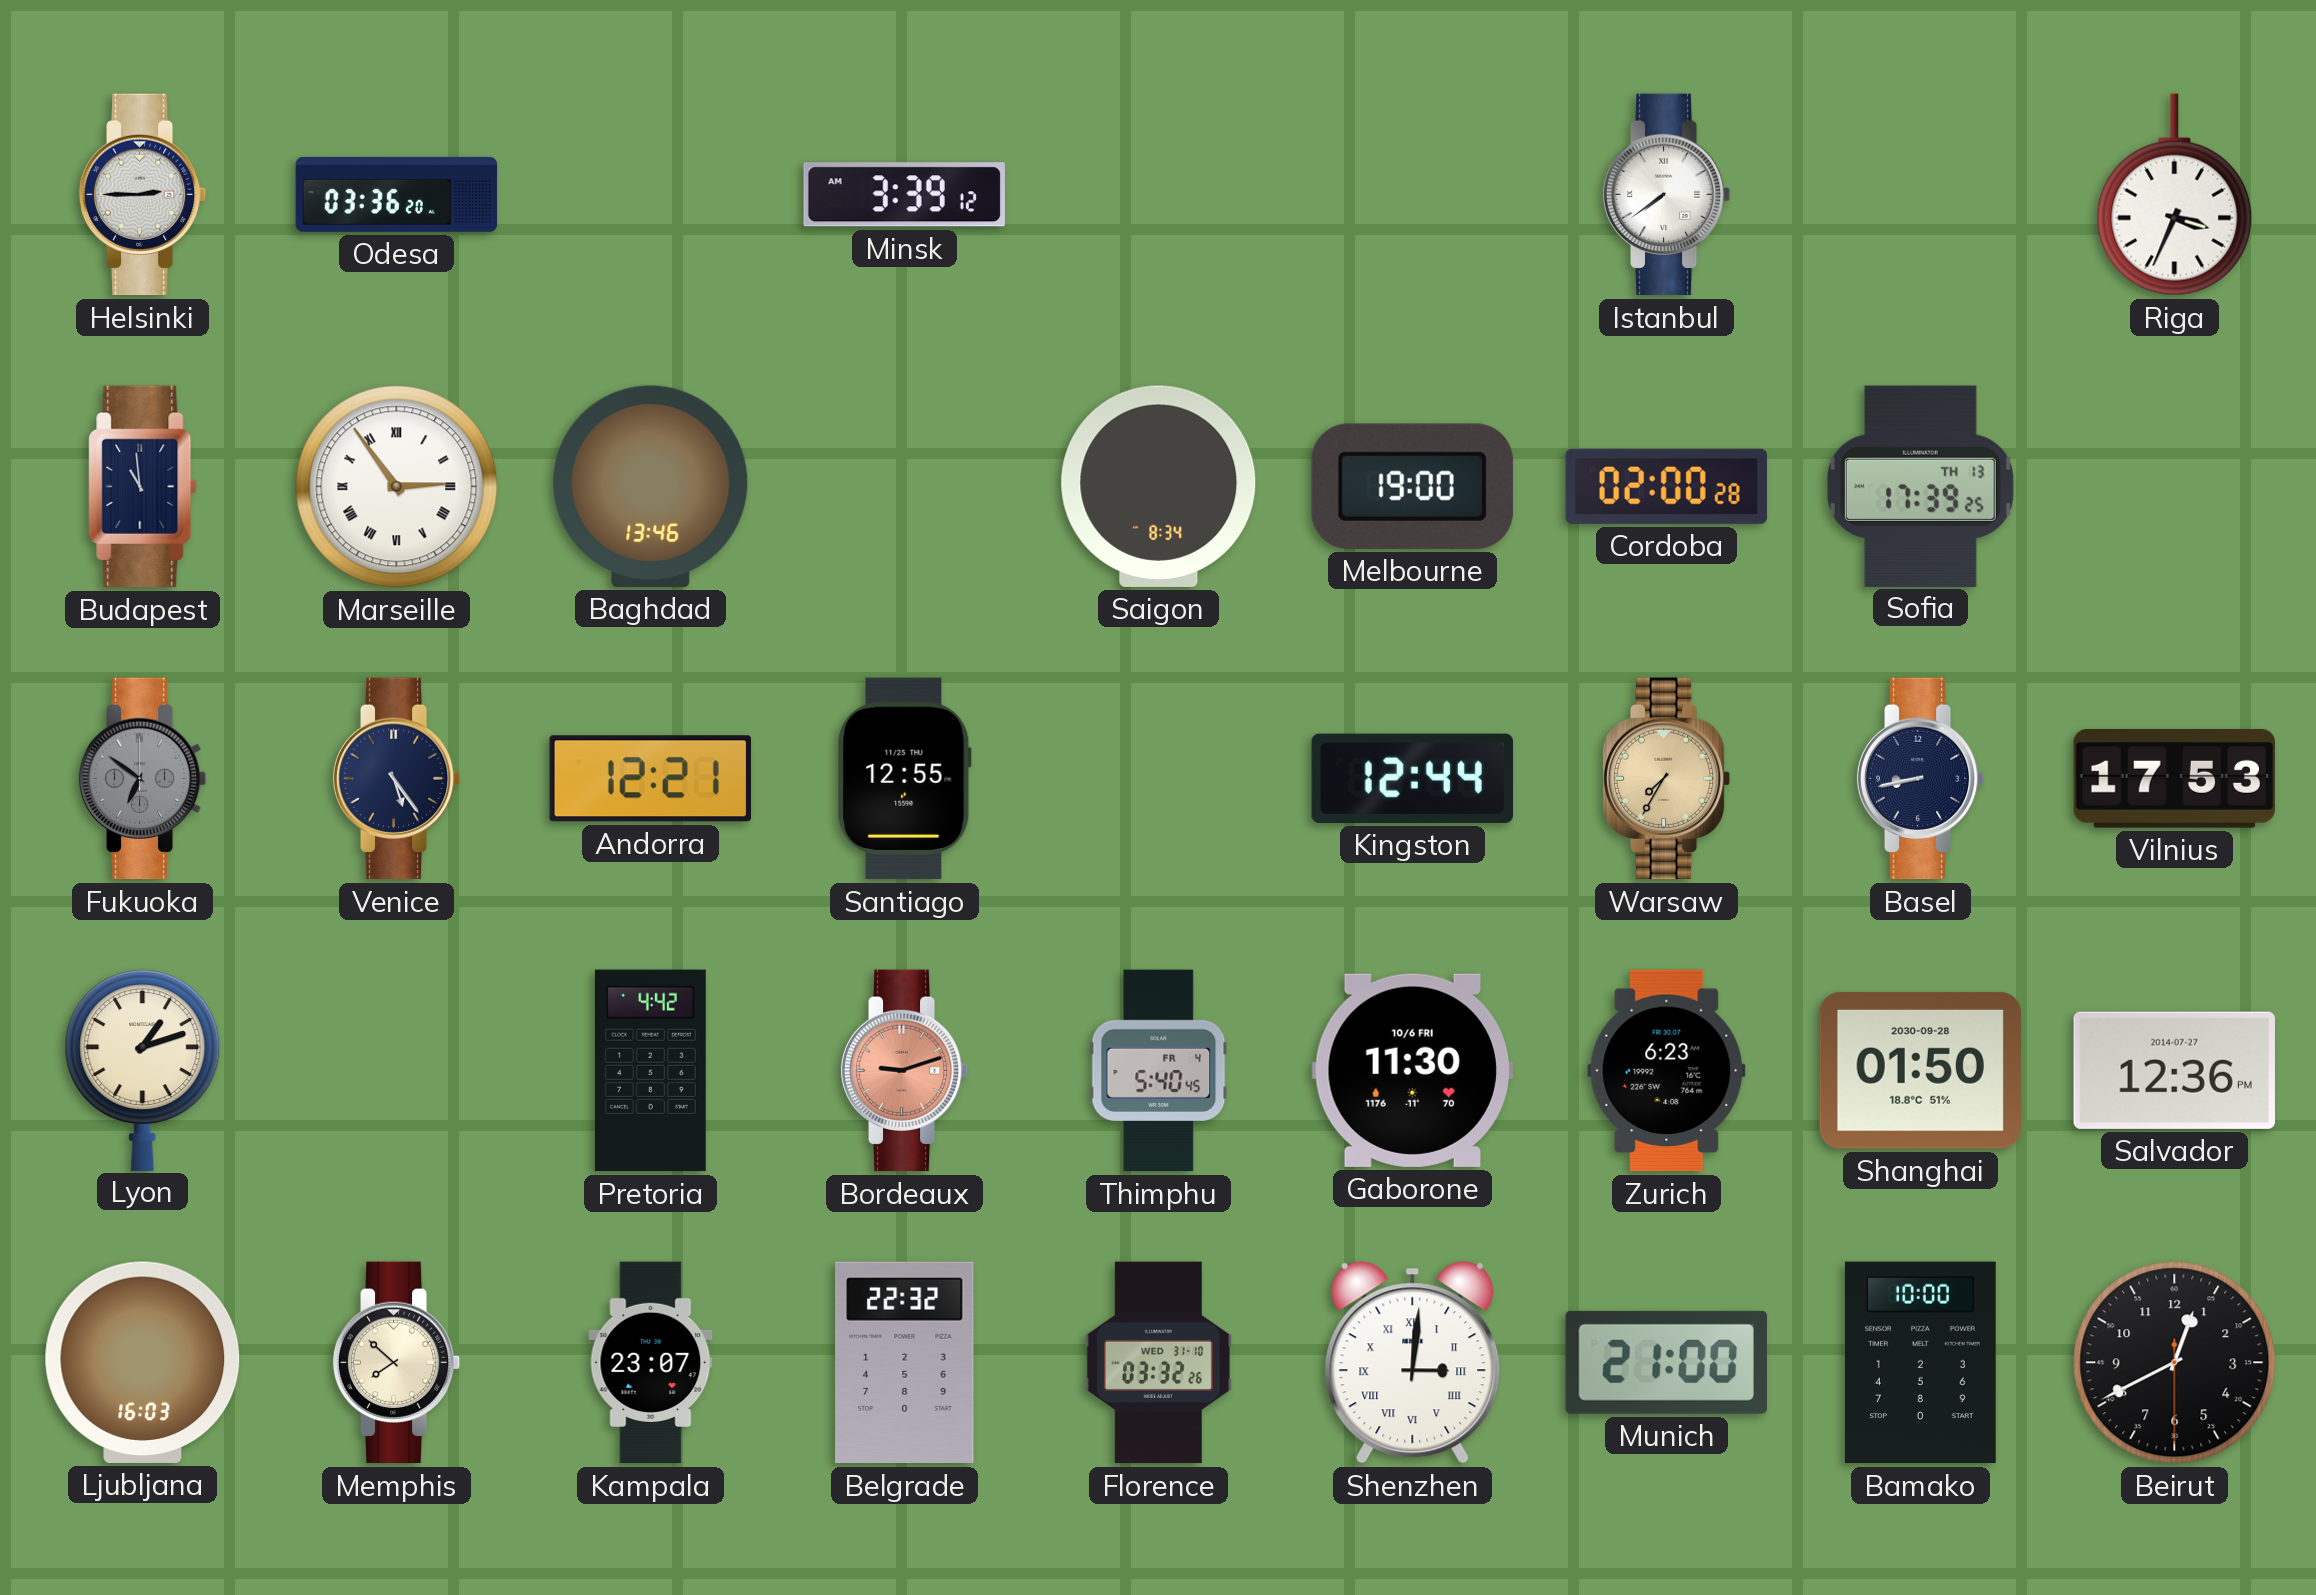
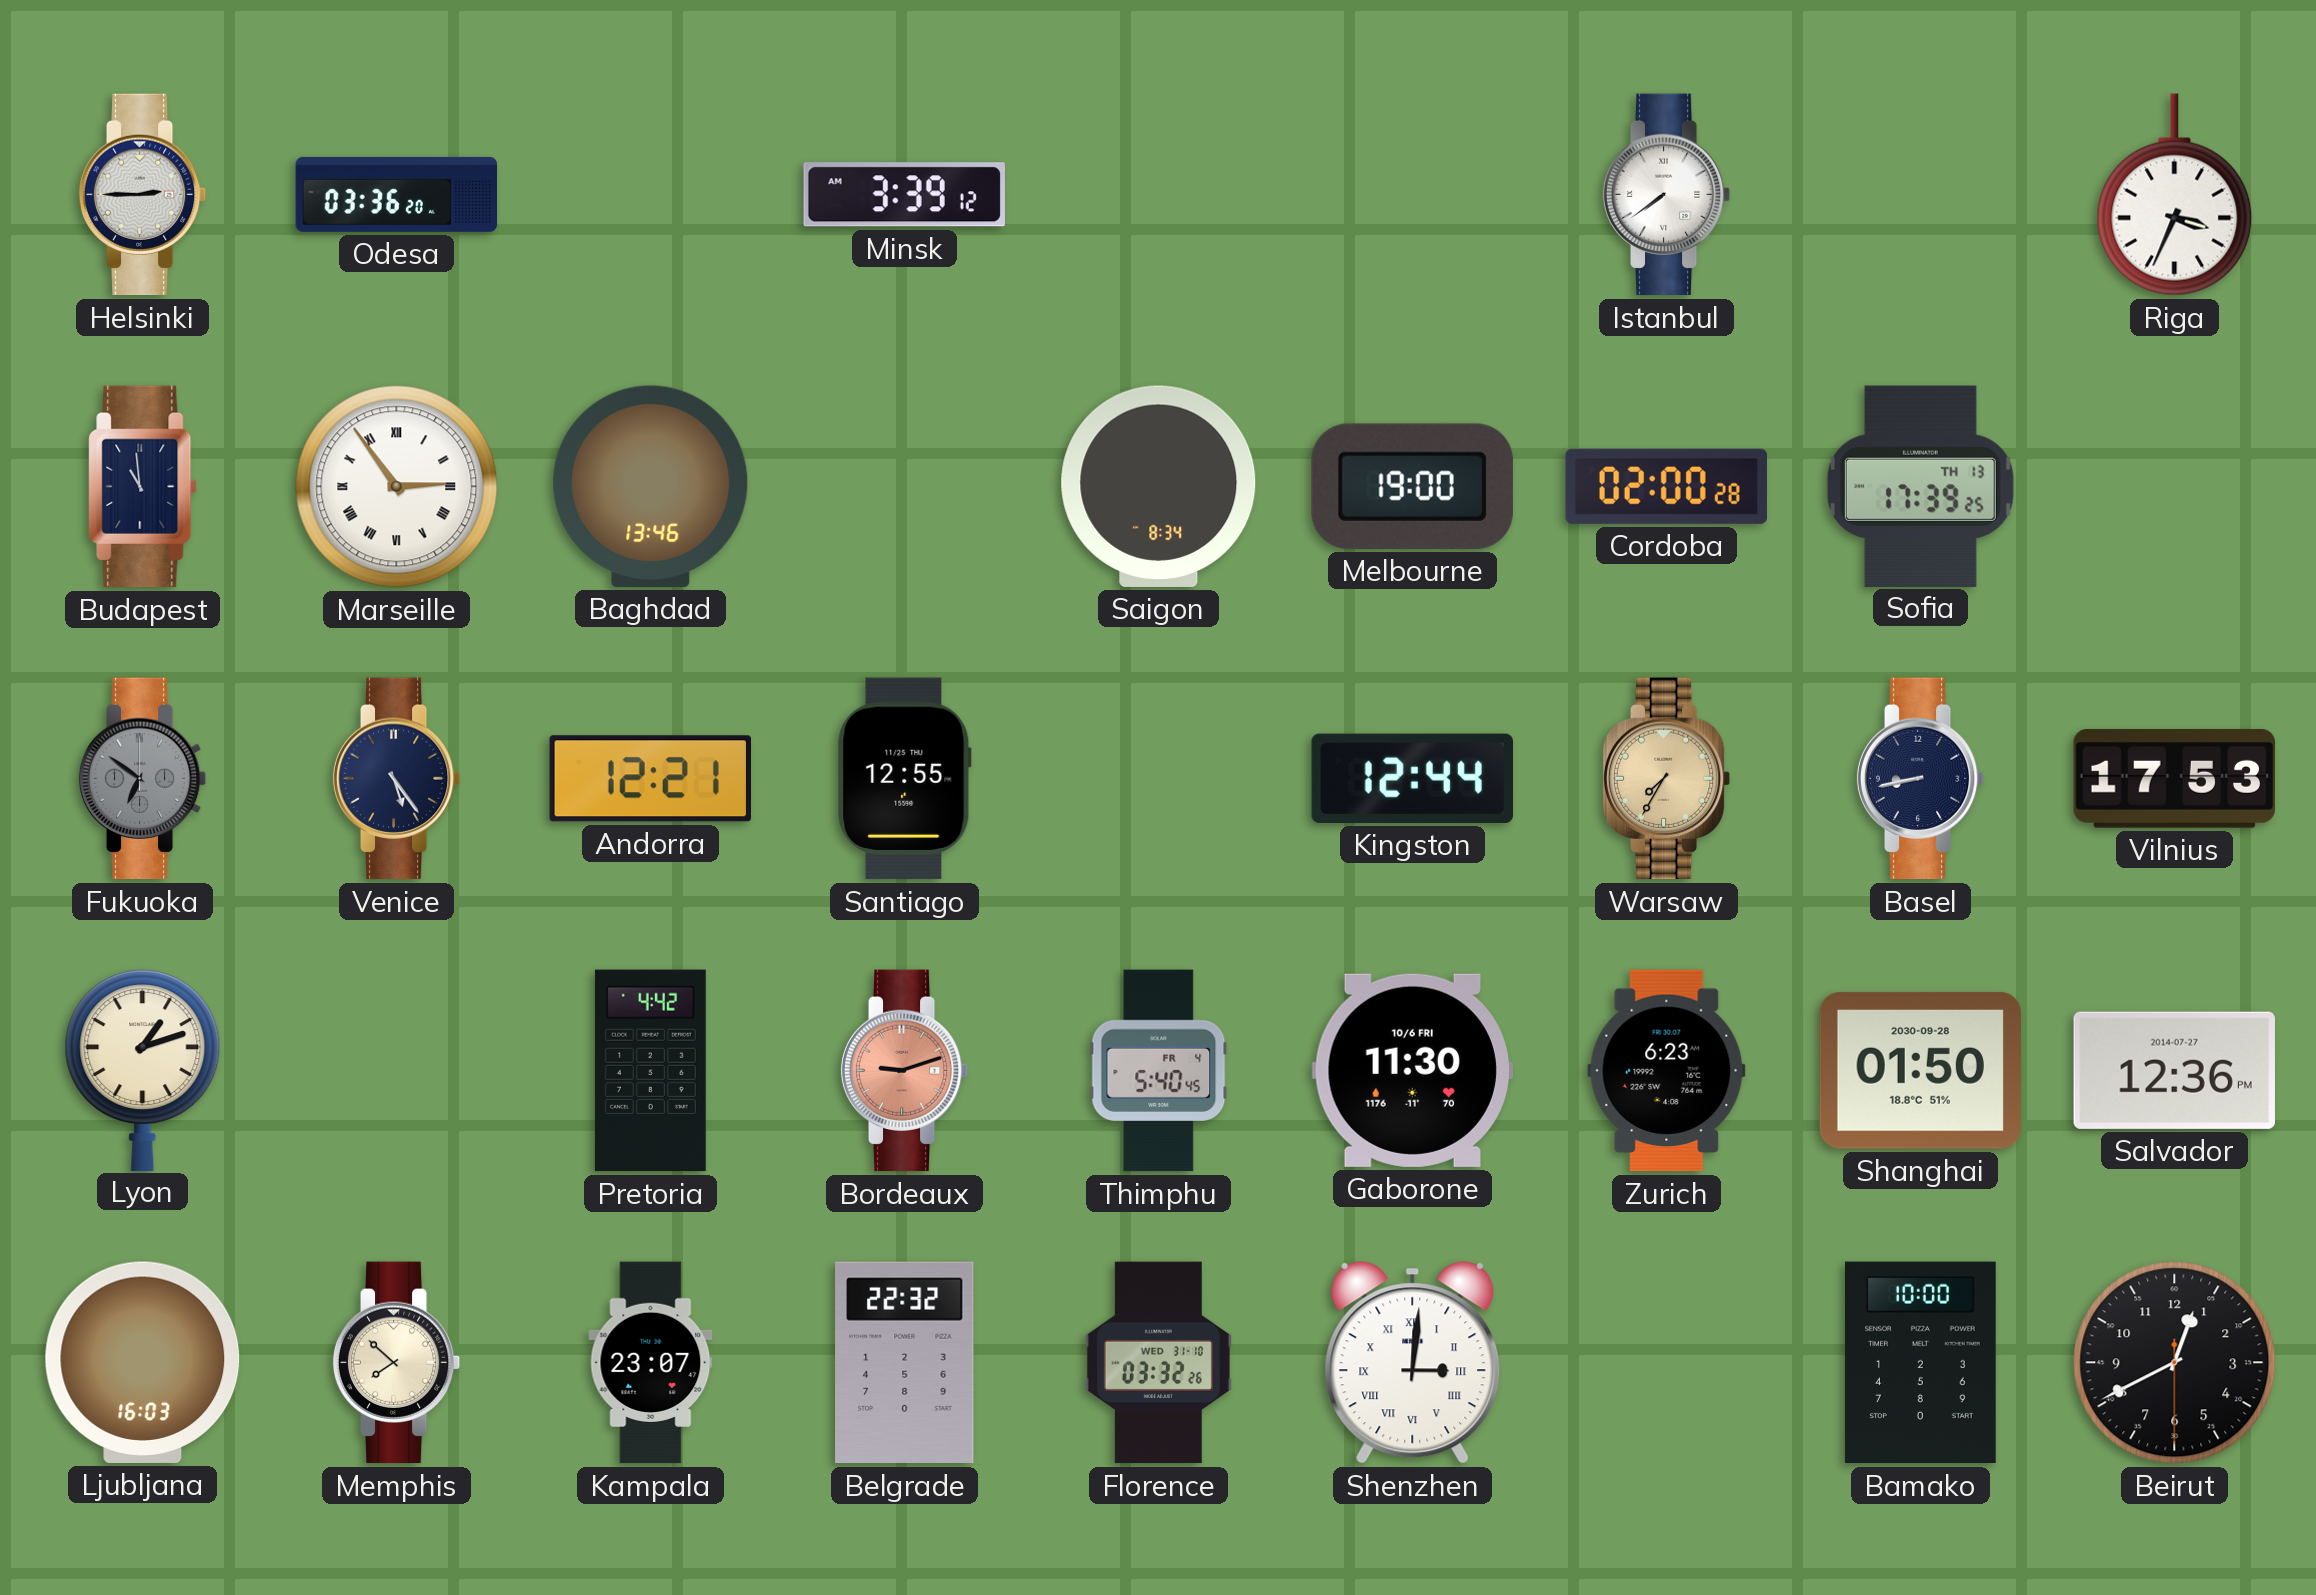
Munich: 21:00 -> none
